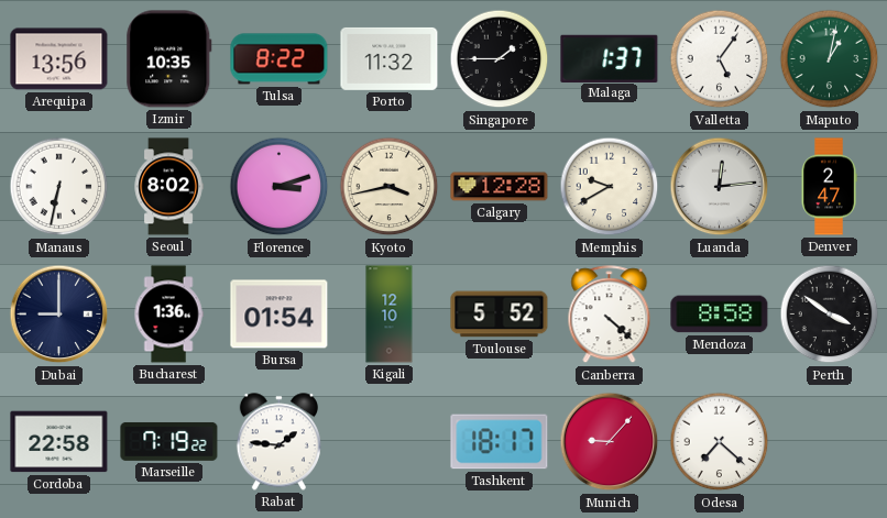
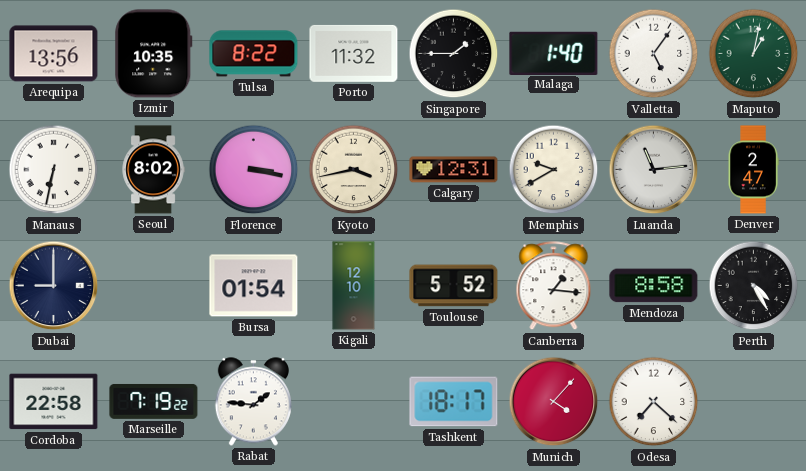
Malaga: 1:37 -> 1:40
Florence: 3:12 -> 3:17
Calgary: 12:28 -> 12:31
Luanda: 12:14 -> 11:14
Bucharest: 1:36 -> none
Canberra: 4:22 -> 1:16
Perth: 3:51 -> 4:25
Munich: 9:07 -> 4:07
